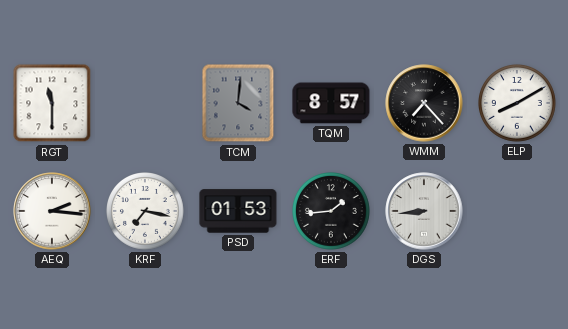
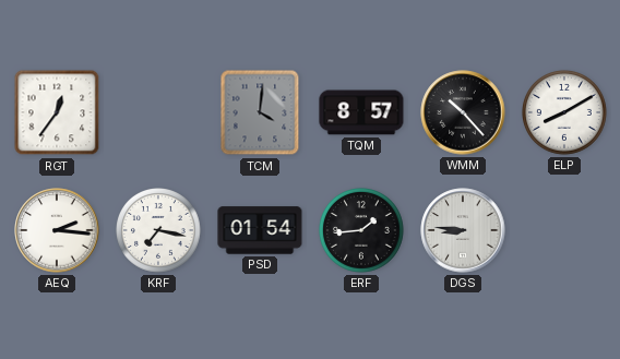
RGT: 11:30 -> 12:36
WMM: 7:23 -> 10:23
PSD: 01:53 -> 01:54
DGS: 8:44 -> 8:46
